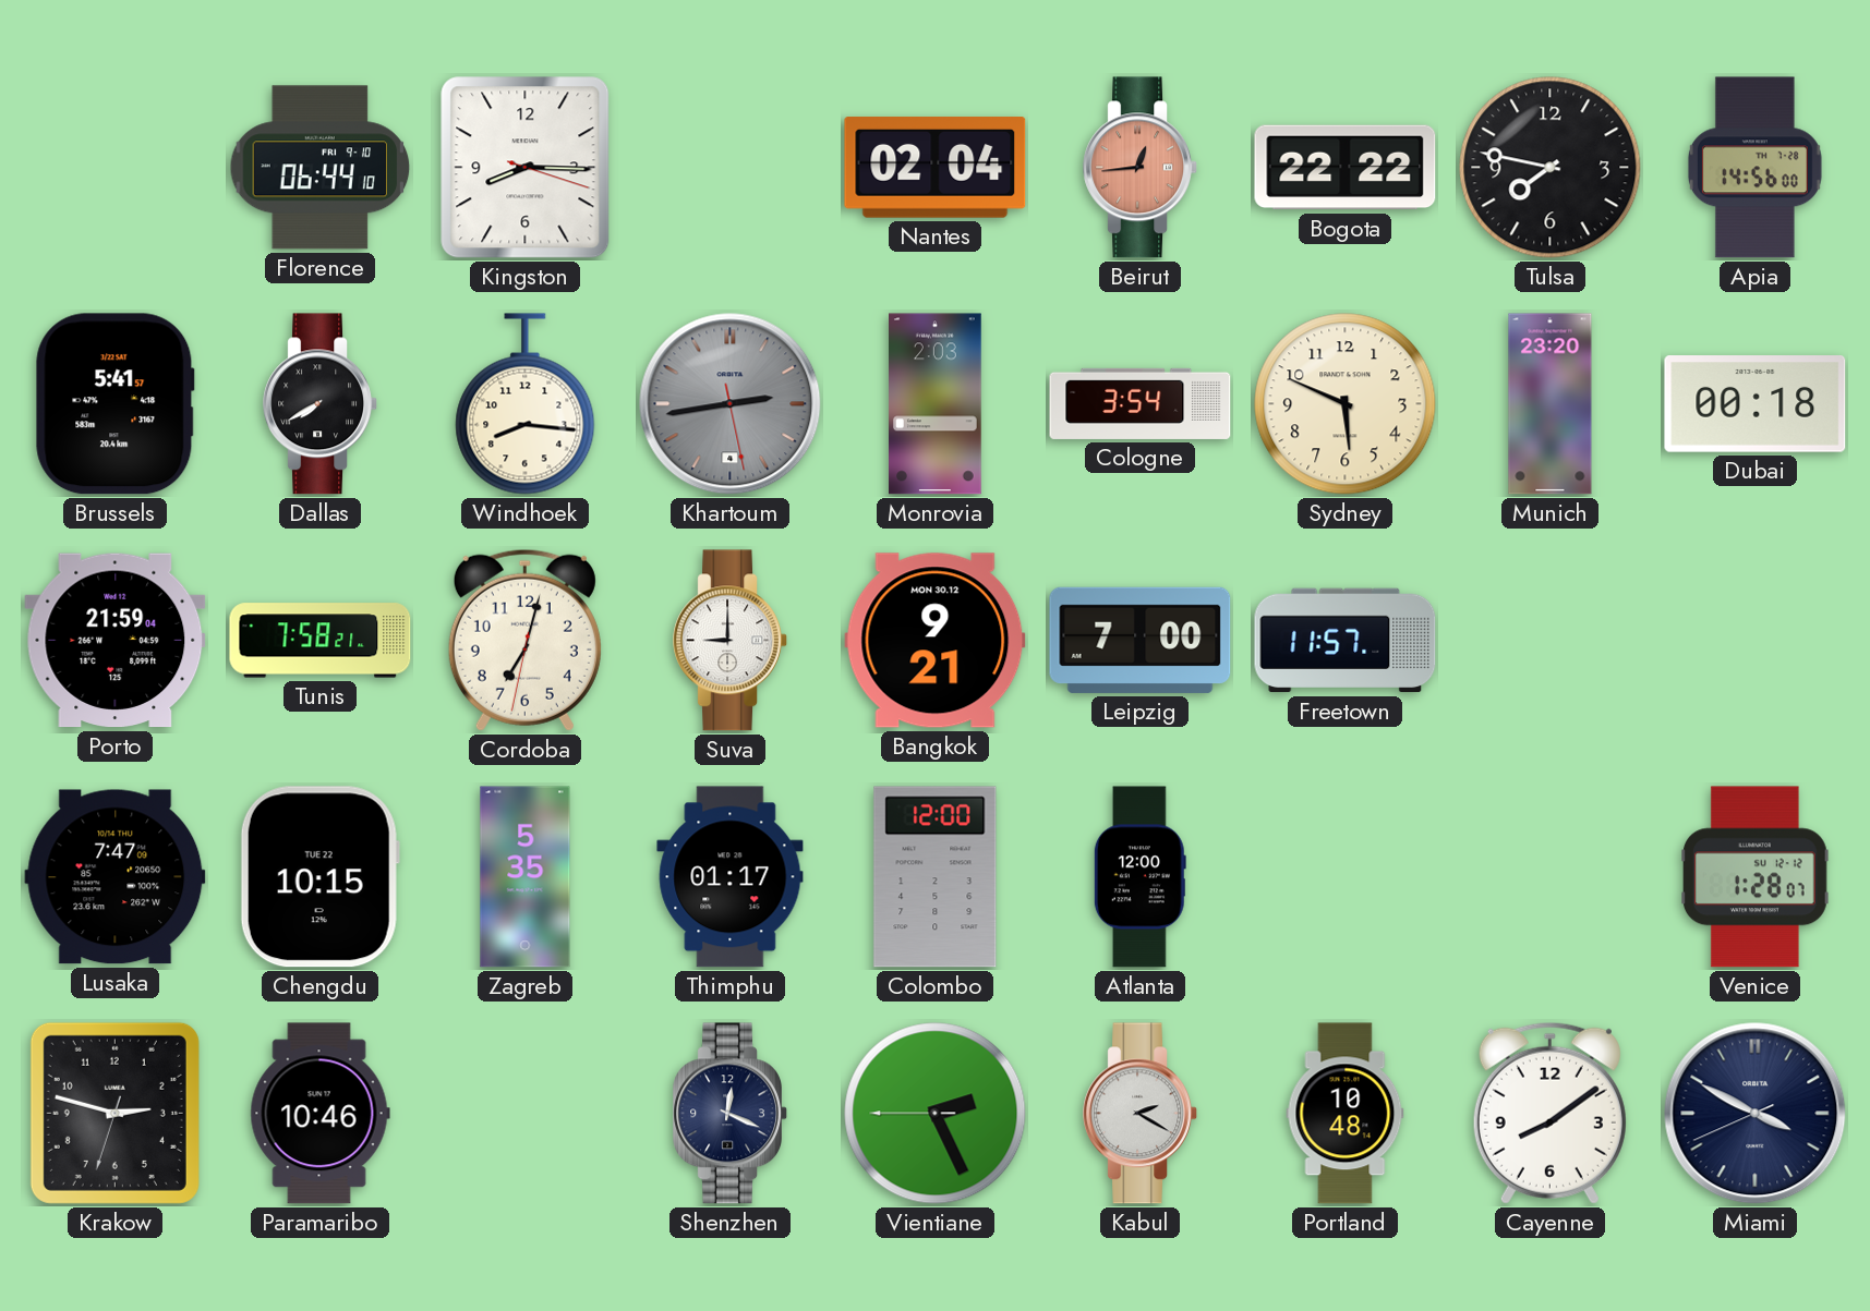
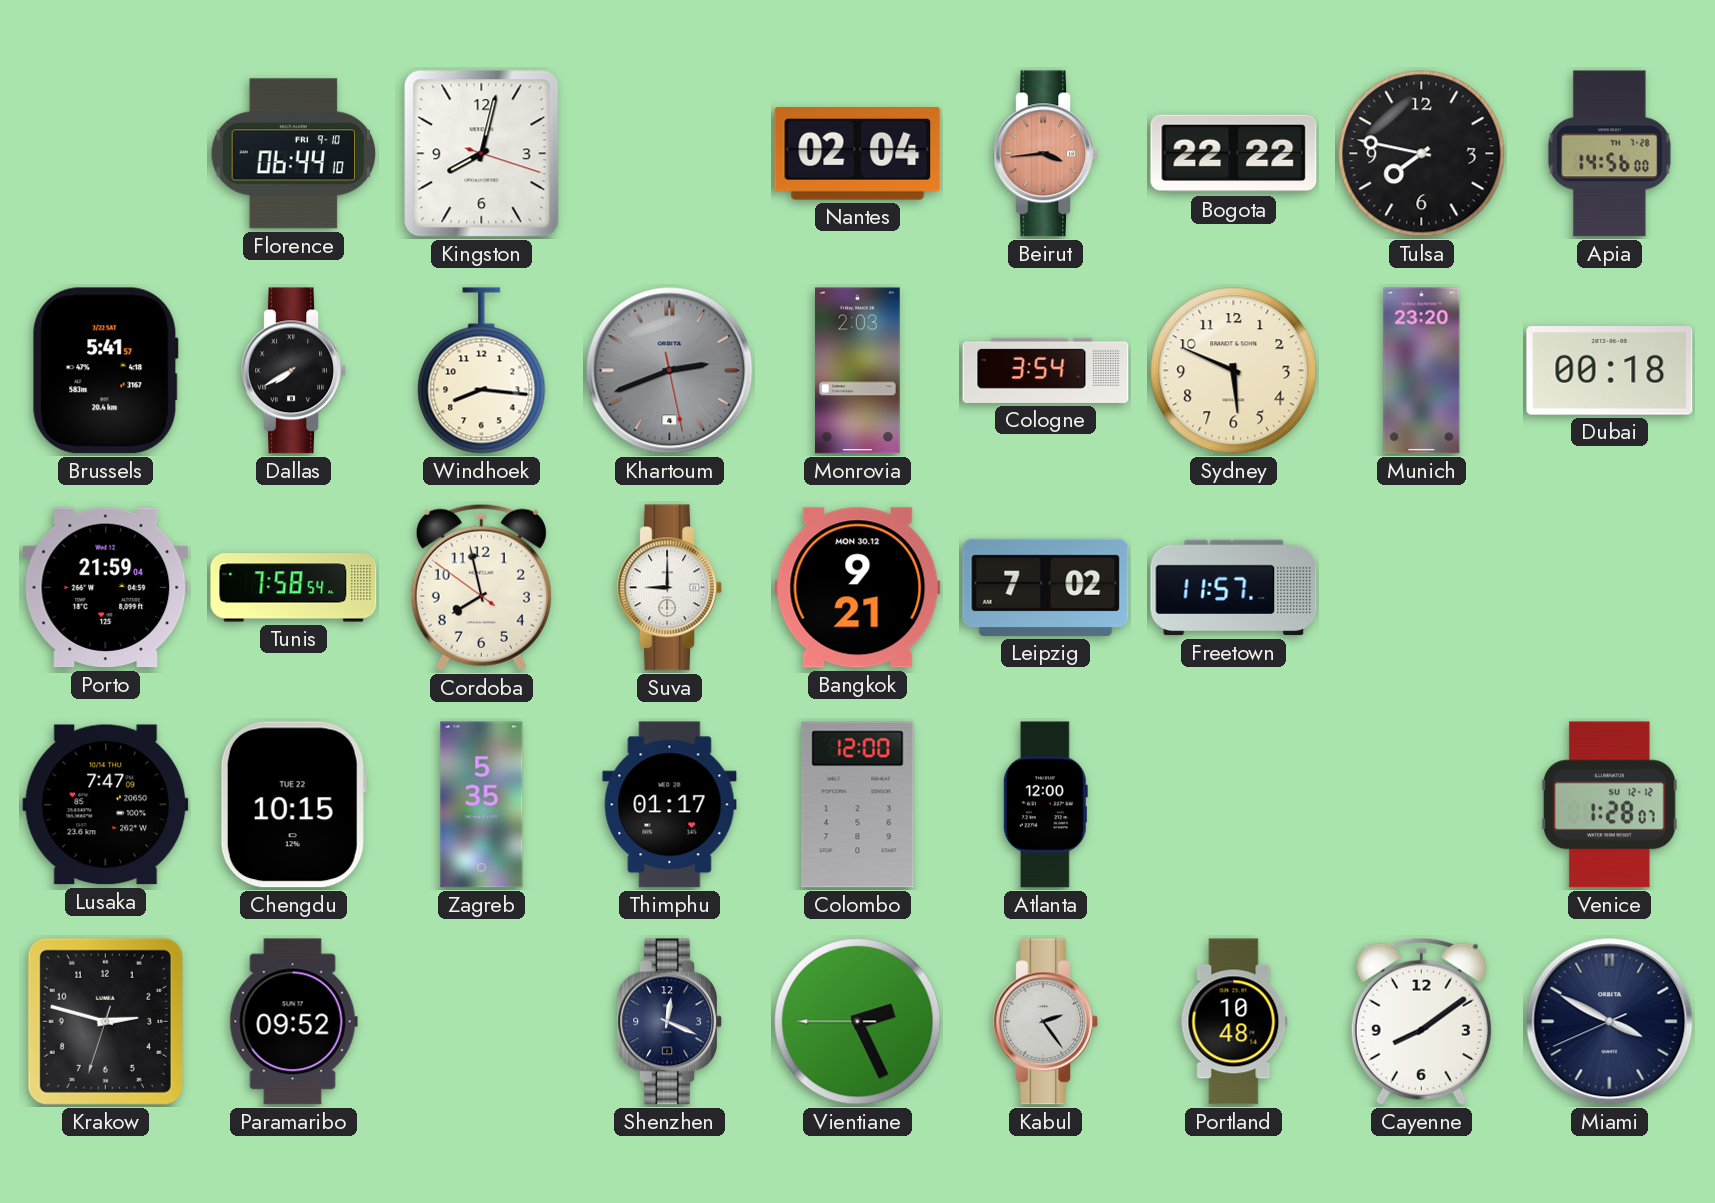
Kingston: 8:15 -> 8:02
Beirut: 12:44 -> 3:44
Khartoum: 2:43 -> 2:41
Tunis: 7:58:21 -> 7:58:54
Cordoba: 7:02 -> 7:57
Leipzig: 7:00 -> 7:02
Paramaribo: 10:46 -> 09:52
Kabul: 2:20 -> 2:24
